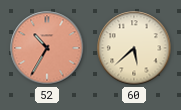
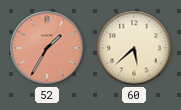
52: 10:35 -> 1:35
